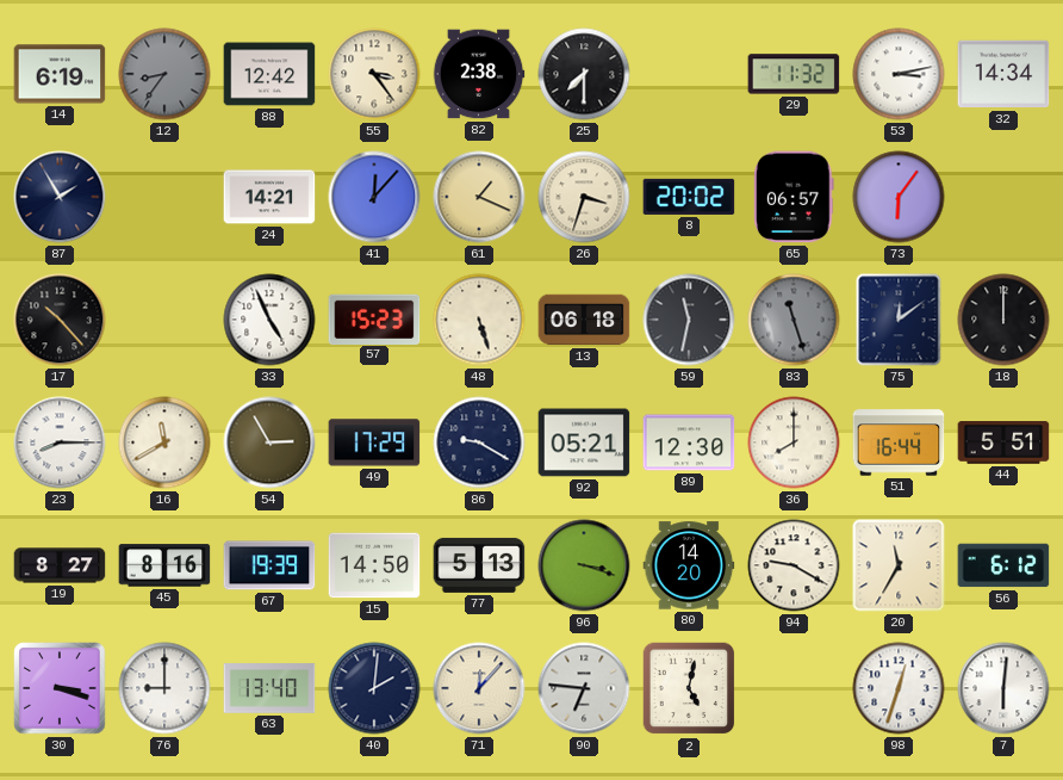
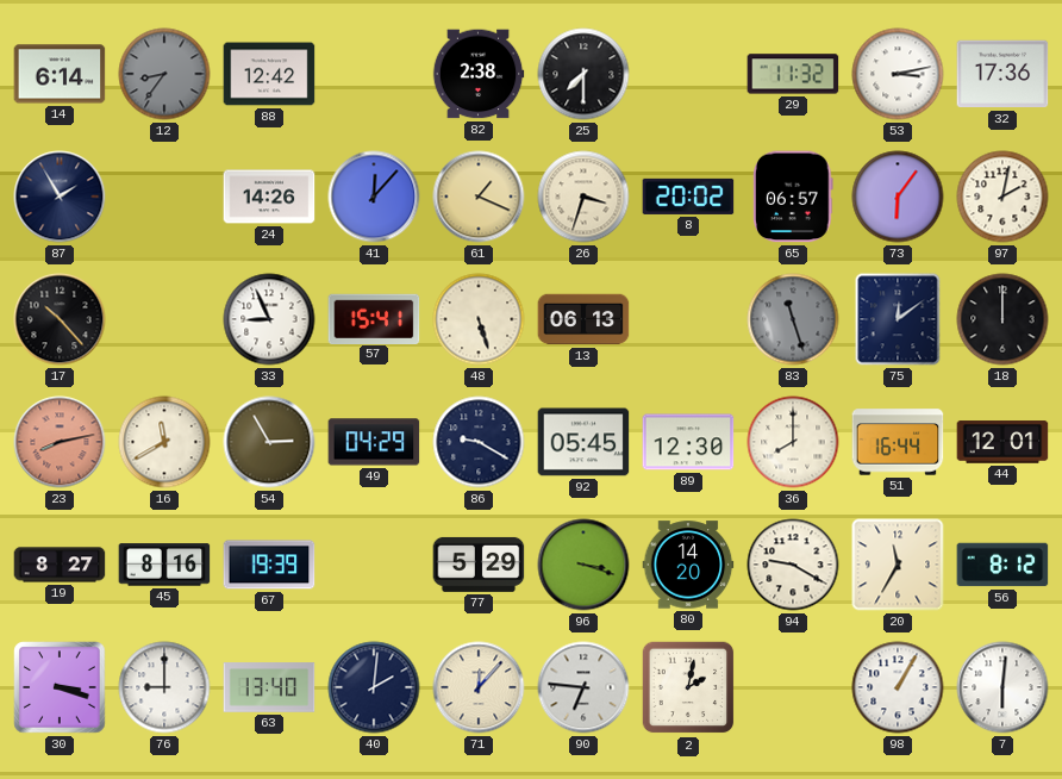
14: 6:19 -> 6:14
55: 3:24 -> none
32: 14:34 -> 17:36
24: 14:21 -> 14:26
97: none -> 2:02
33: 4:56 -> 8:56
57: 15:23 -> 15:41
13: 06:18 -> 06:13
59: 11:32 -> none
23: 8:15 -> 8:13
23 dial: white -> salmon
49: 17:29 -> 04:29
92: 05:21 -> 05:45
44: 5:51 -> 12:01
15: 14:50 -> none
77: 5:13 -> 5:29
56: 6:12 -> 8:12
2: 5:02 -> 2:02
98: 12:33 -> 1:05
